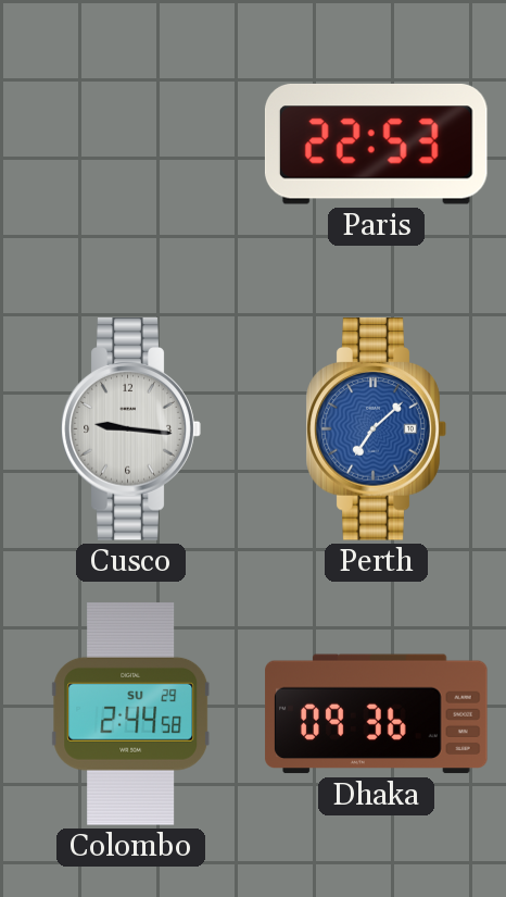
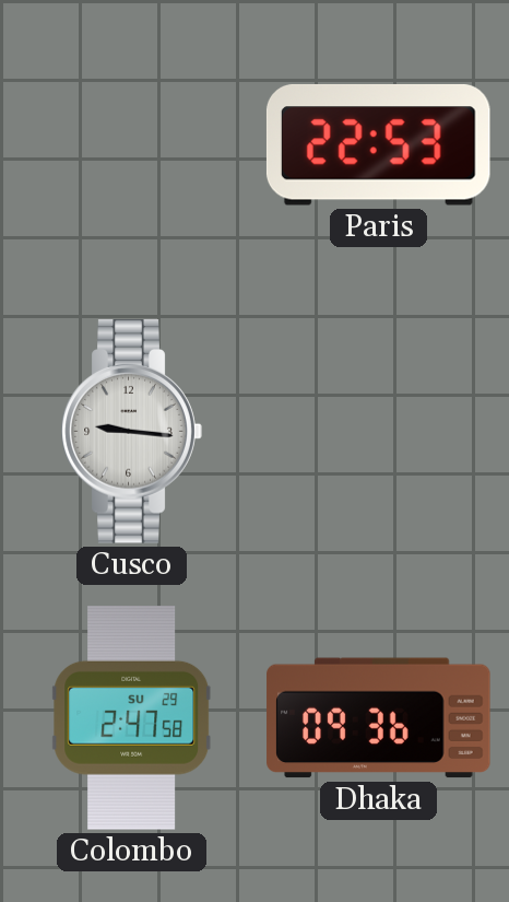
Perth: 7:08 -> none
Colombo: 2:44 -> 2:47
